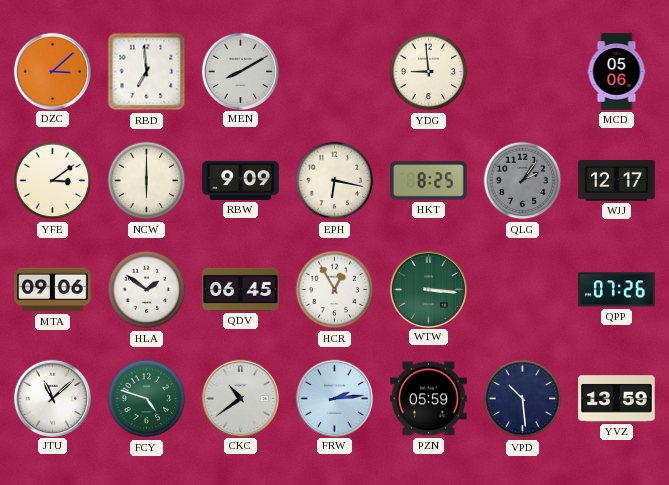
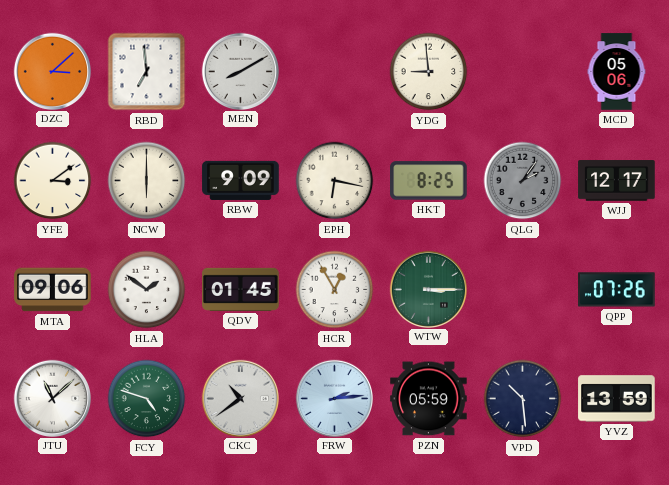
QDV: 06:45 -> 01:45
WTW: 3:16 -> 3:15
